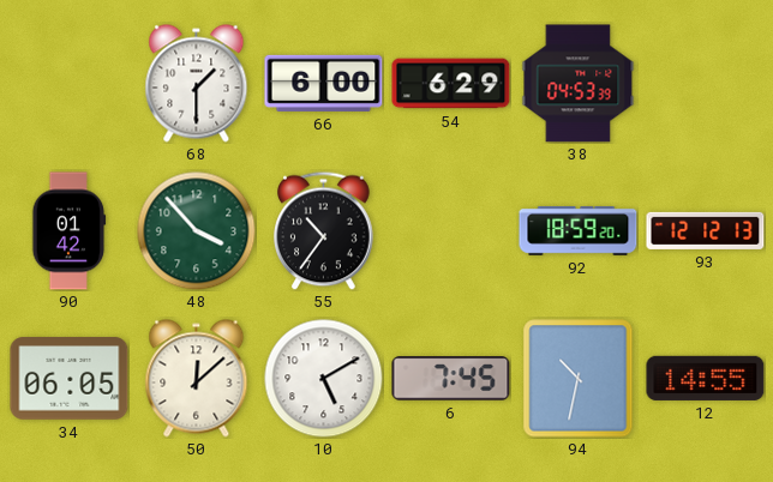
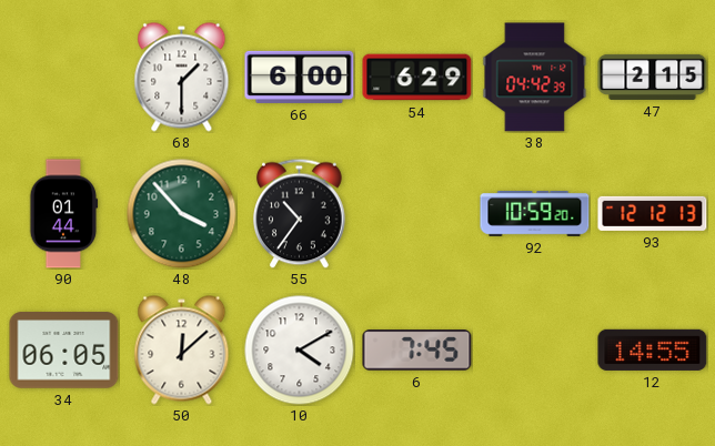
38: 04:53 -> 04:42
47: none -> 2:15
90: 01:42 -> 01:44
92: 18:59 -> 10:59
10: 5:10 -> 4:10
94: 10:32 -> none
